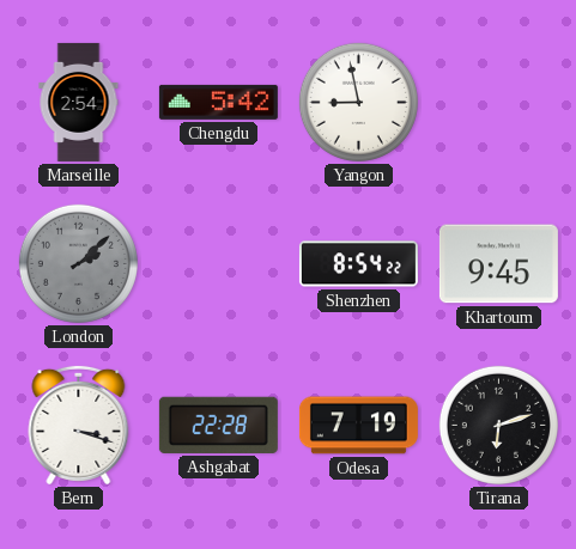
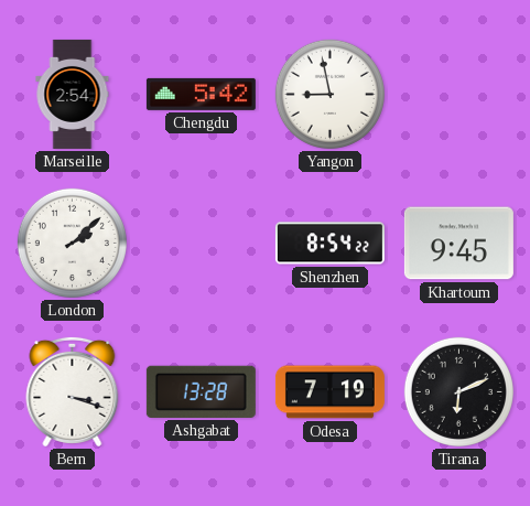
London dial: grey -> white
Ashgabat: 22:28 -> 13:28
Tirana: 6:12 -> 6:11
